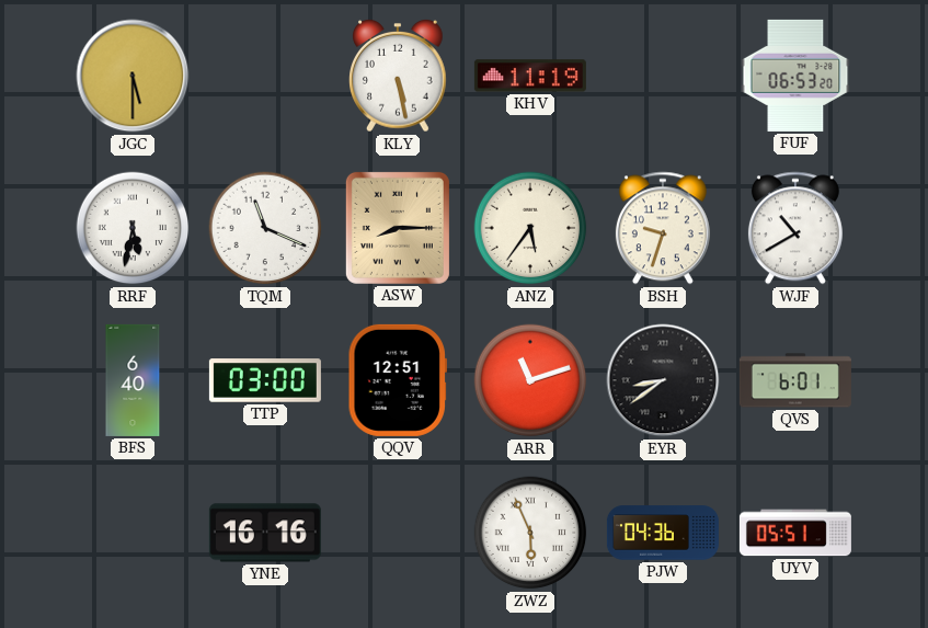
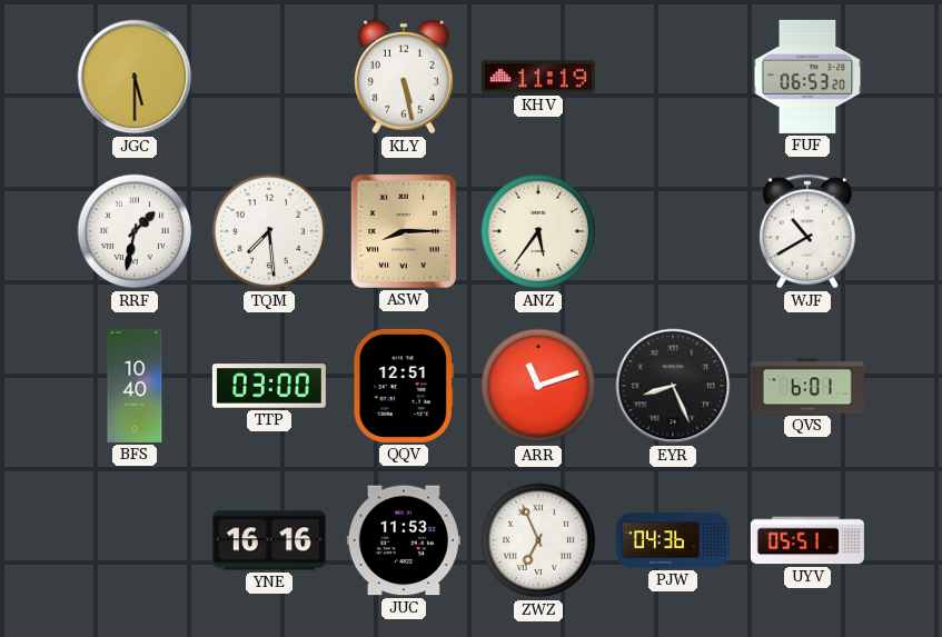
RRF: 5:32 -> 1:32
TQM: 11:19 -> 7:29
BSH: 9:33 -> none
BFS: 6:40 -> 10:40
EYR: 8:39 -> 8:26
JUC: none -> 11:53
ZWZ: 5:56 -> 6:56
